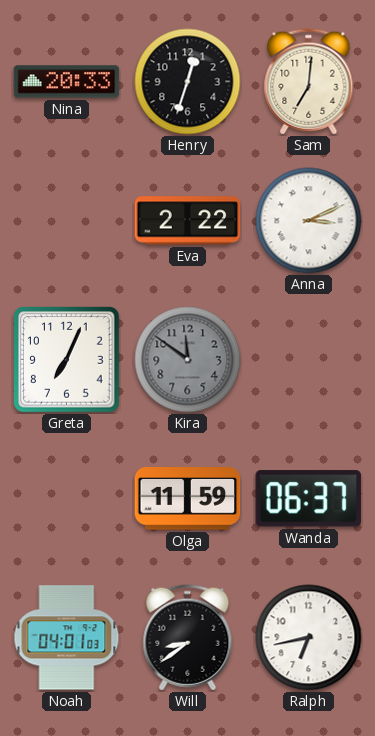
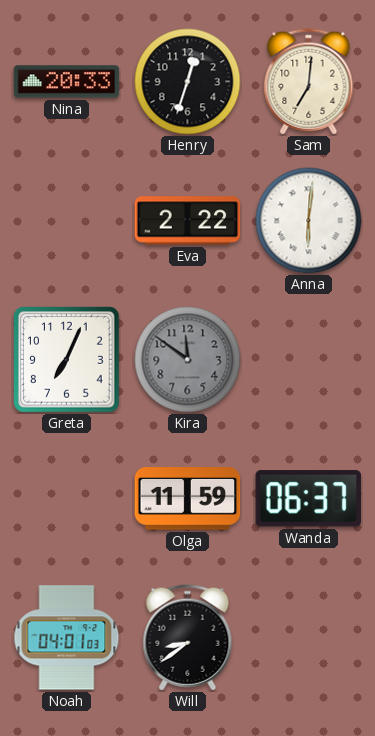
Anna: 3:11 -> 6:01
Ralph: 6:43 -> none
